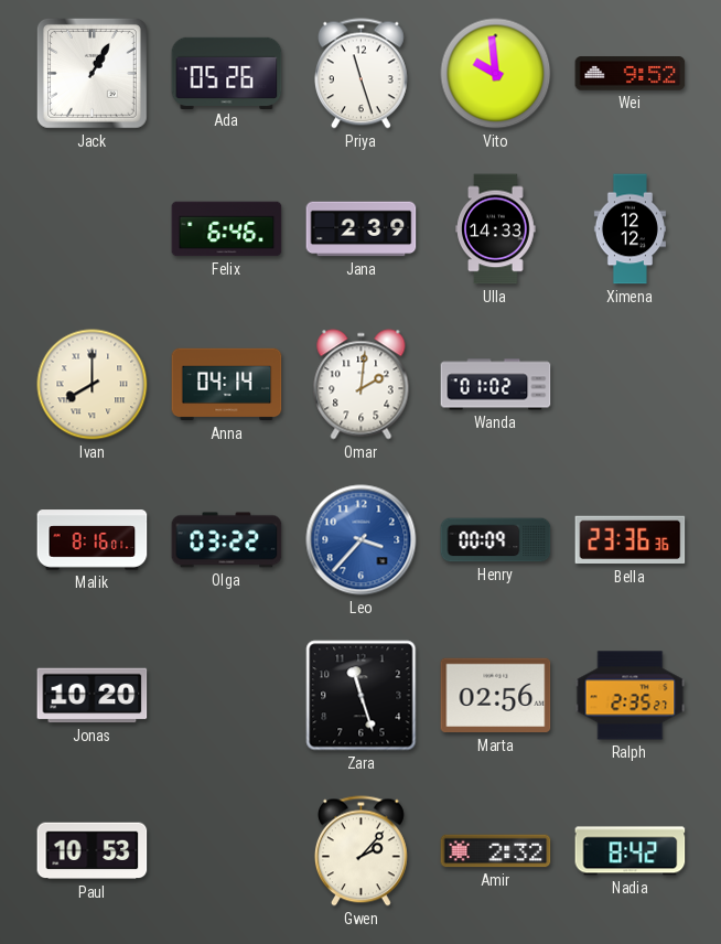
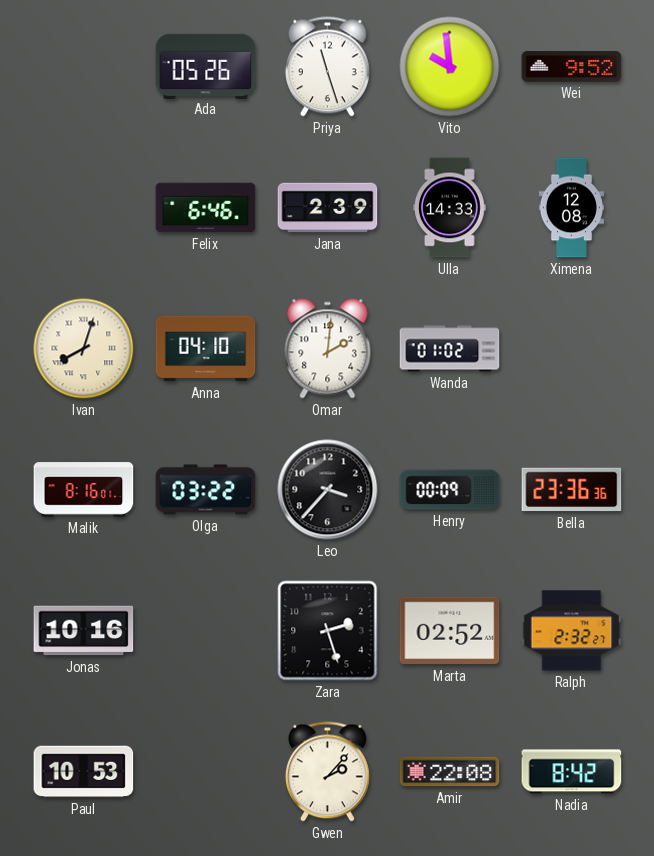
Jack: 1:05 -> none
Ximena: 12:12 -> 12:08
Ivan: 8:00 -> 8:03
Anna: 04:14 -> 04:10
Leo dial: blue -> black
Jonas: 10:20 -> 10:16
Zara: 11:27 -> 2:27
Marta: 02:56 -> 02:52
Ralph: 2:35 -> 2:32
Amir: 2:32 -> 22:08
